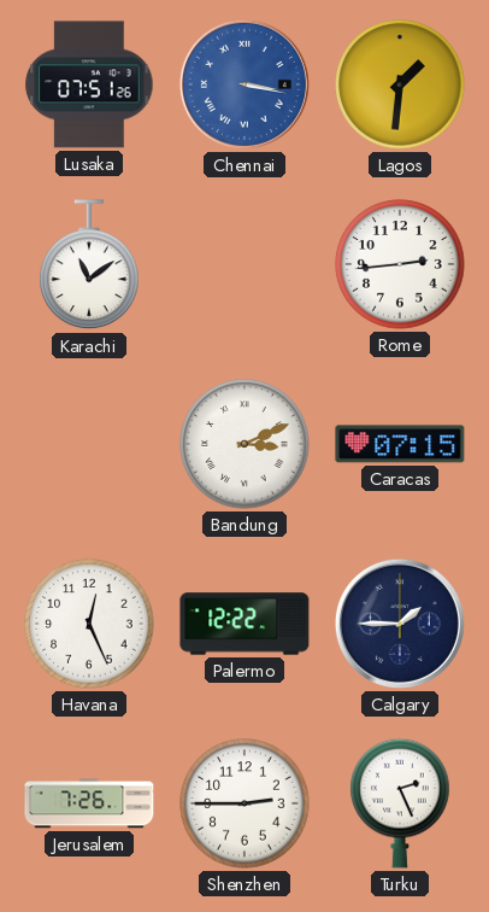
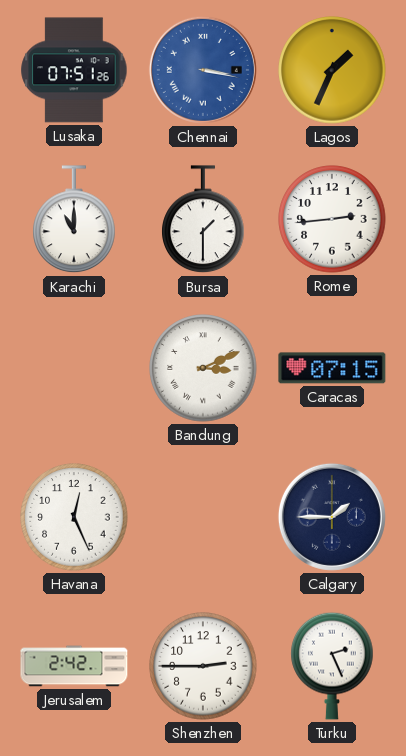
Lagos: 1:31 -> 1:34
Karachi: 11:09 -> 11:00
Bursa: none -> 1:30
Palermo: 12:22 -> none
Jerusalem: 7:26 -> 2:42
